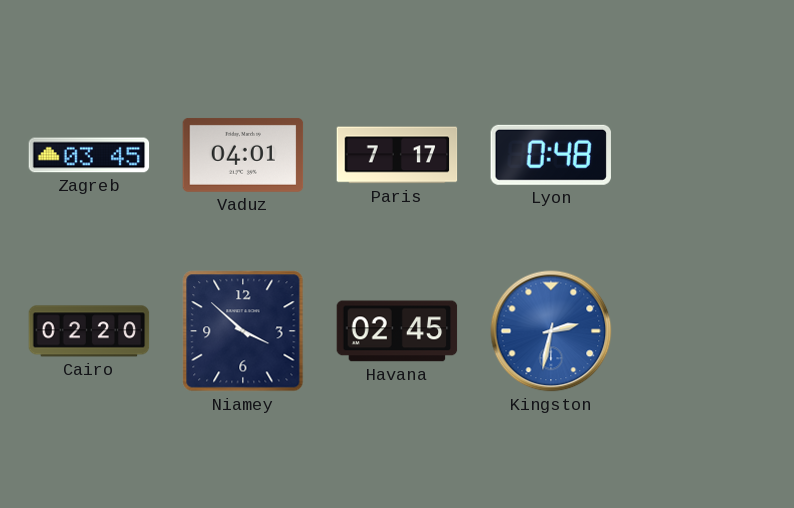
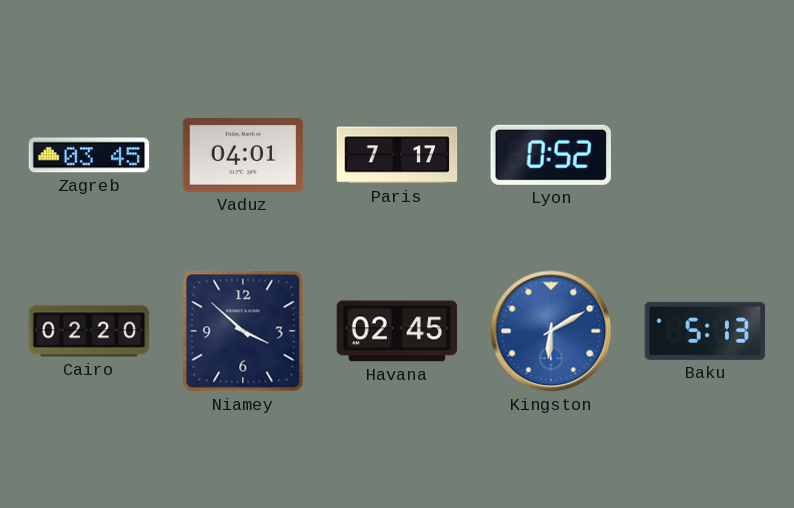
Lyon: 0:48 -> 0:52
Kingston: 2:32 -> 6:10
Baku: none -> 5:13
